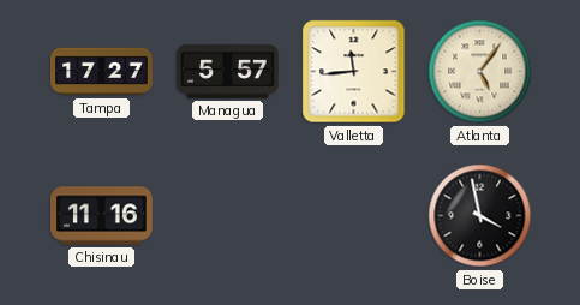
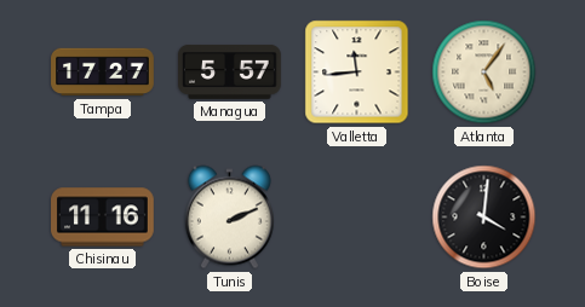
Tunis: none -> 2:11
Boise: 3:58 -> 4:01
